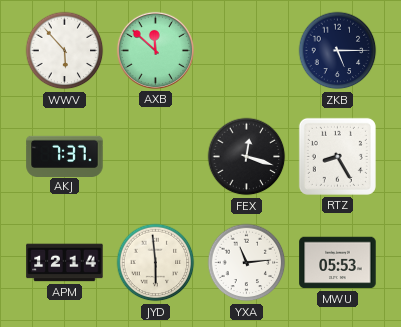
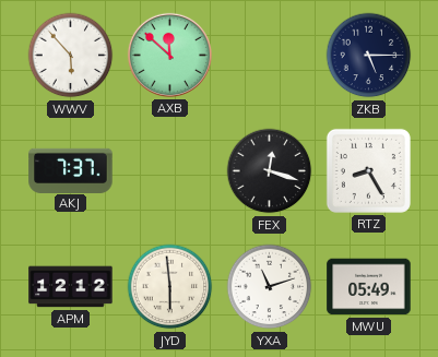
APM: 12:14 -> 12:12
YXA: 11:14 -> 11:12
MWU: 05:53 -> 05:49
